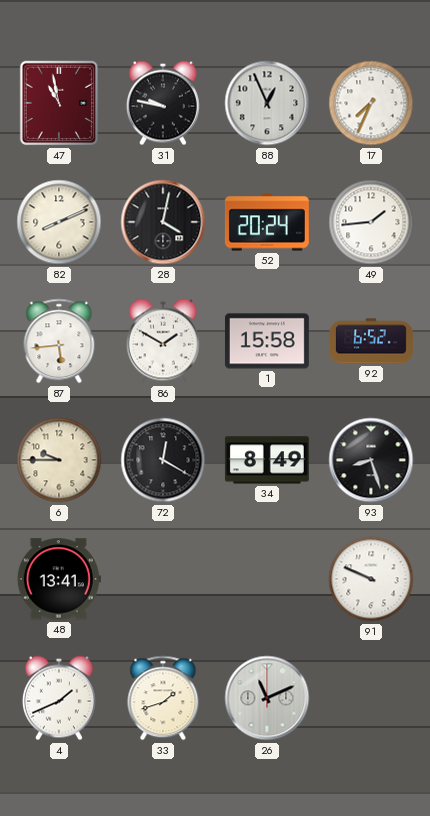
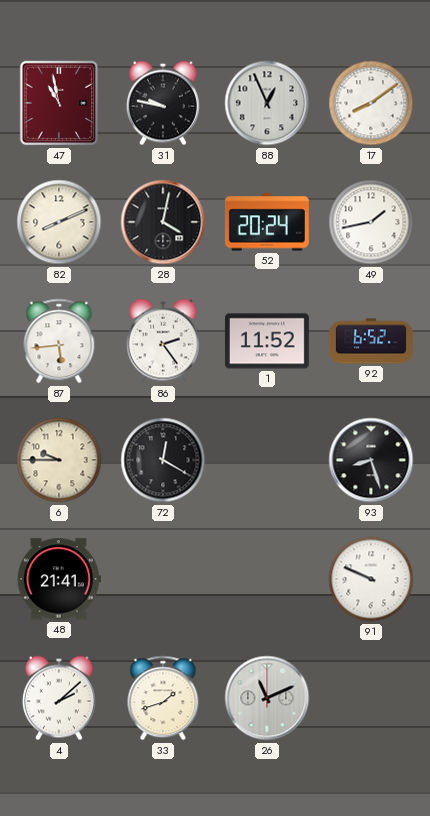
17: 7:34 -> 8:09
49: 1:44 -> 1:43
86: 1:50 -> 2:24
1: 15:58 -> 11:52
34: 8:49 -> none
48: 13:41 -> 21:41
4: 1:41 -> 2:08
